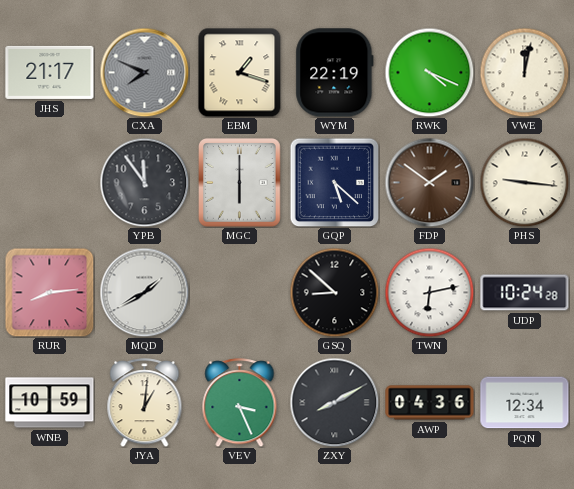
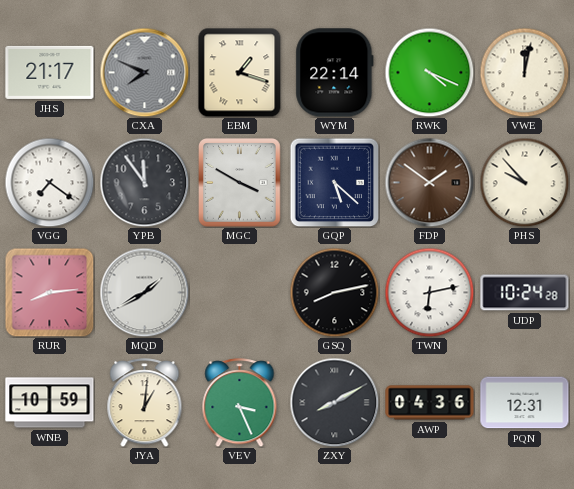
WYM: 22:19 -> 22:14
VGG: none -> 7:21
MGC: 6:00 -> 3:50
PHS: 9:16 -> 9:53
GSQ: 8:52 -> 8:13
PQN: 12:34 -> 12:31
